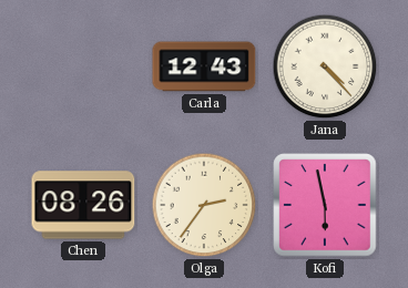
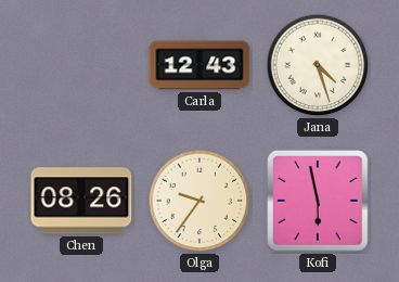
Jana: 4:23 -> 4:27
Olga: 2:36 -> 9:36
